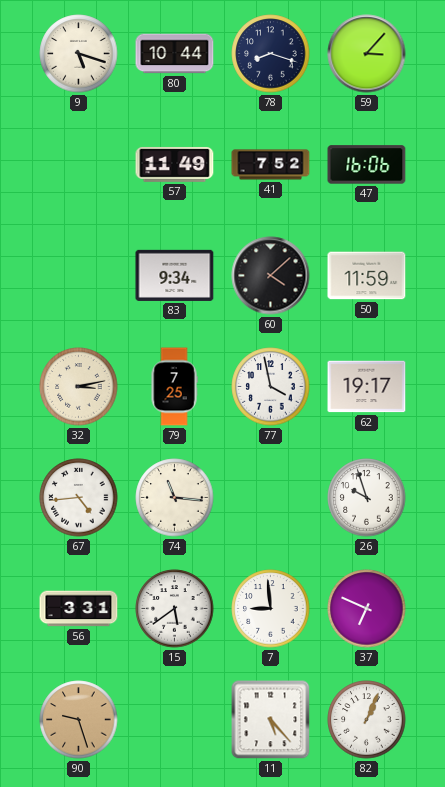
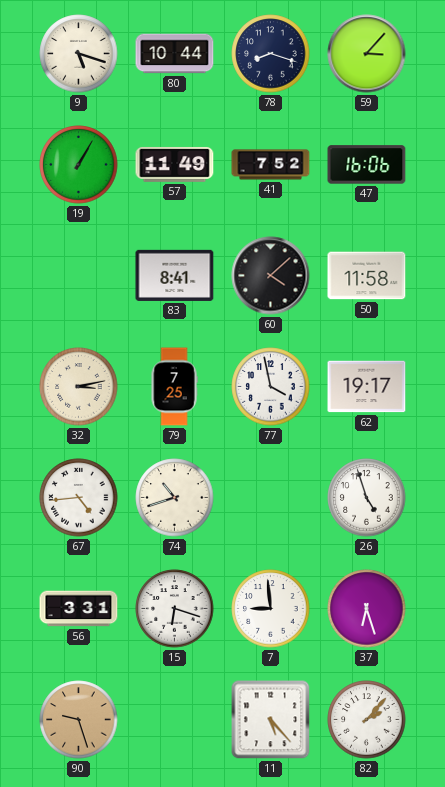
19: none -> 1:05
83: 9:34 -> 8:41
50: 11:59 -> 11:58
74: 11:16 -> 10:42
26: 9:57 -> 4:57
15: 5:39 -> 6:18
37: 6:49 -> 6:27
82: 1:04 -> 2:07
